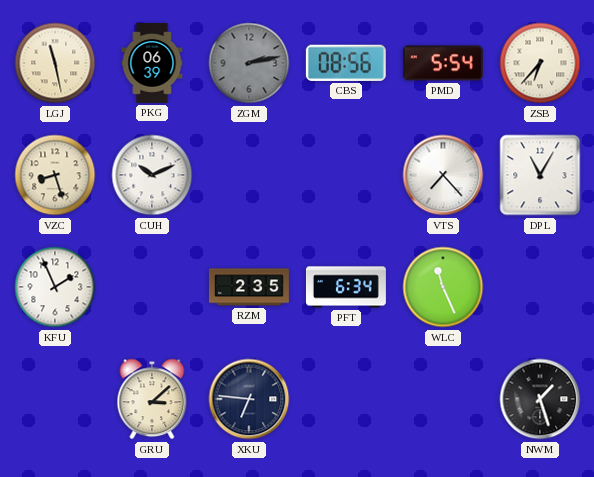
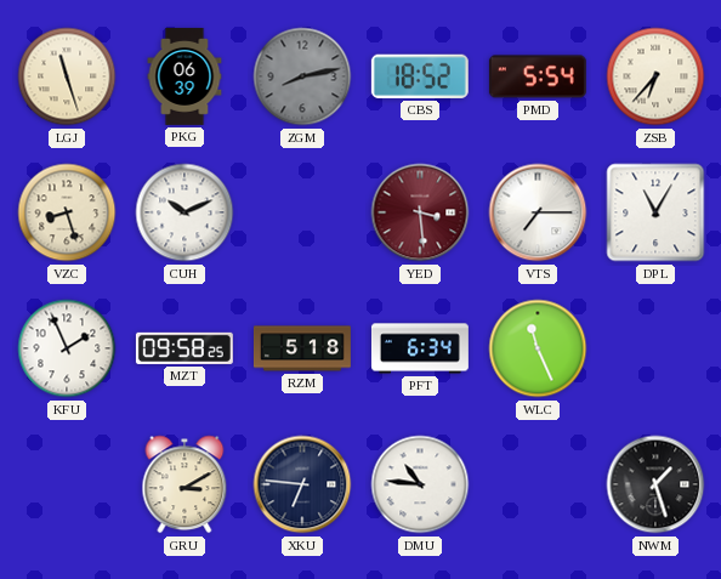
LGJ: 11:28 -> 11:27
ZGM: 2:13 -> 8:13
CBS: 08:56 -> 18:52
YED: none -> 3:29
VTS: 7:23 -> 7:15
MZT: none -> 09:58
RZM: 2:35 -> 5:18
GRU: 3:08 -> 3:10
DMU: none -> 10:46
